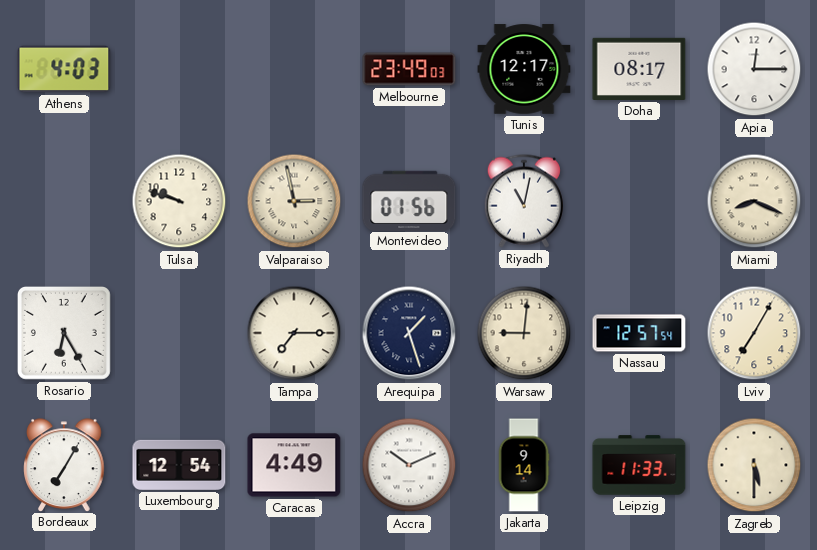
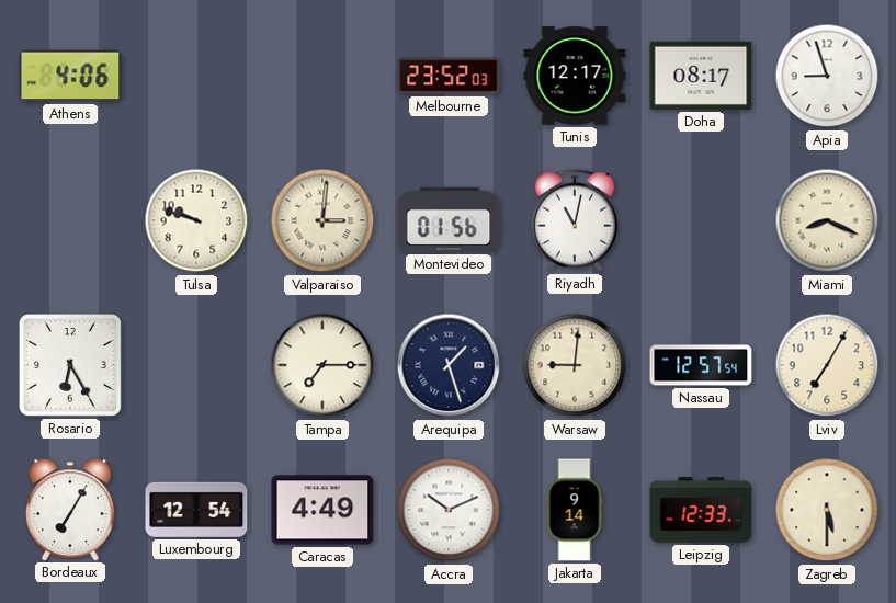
Athens: 4:03 -> 4:06
Melbourne: 23:49 -> 23:52
Apia: 12:15 -> 8:57
Valparaiso: 2:58 -> 3:01
Leipzig: 11:33 -> 12:33
